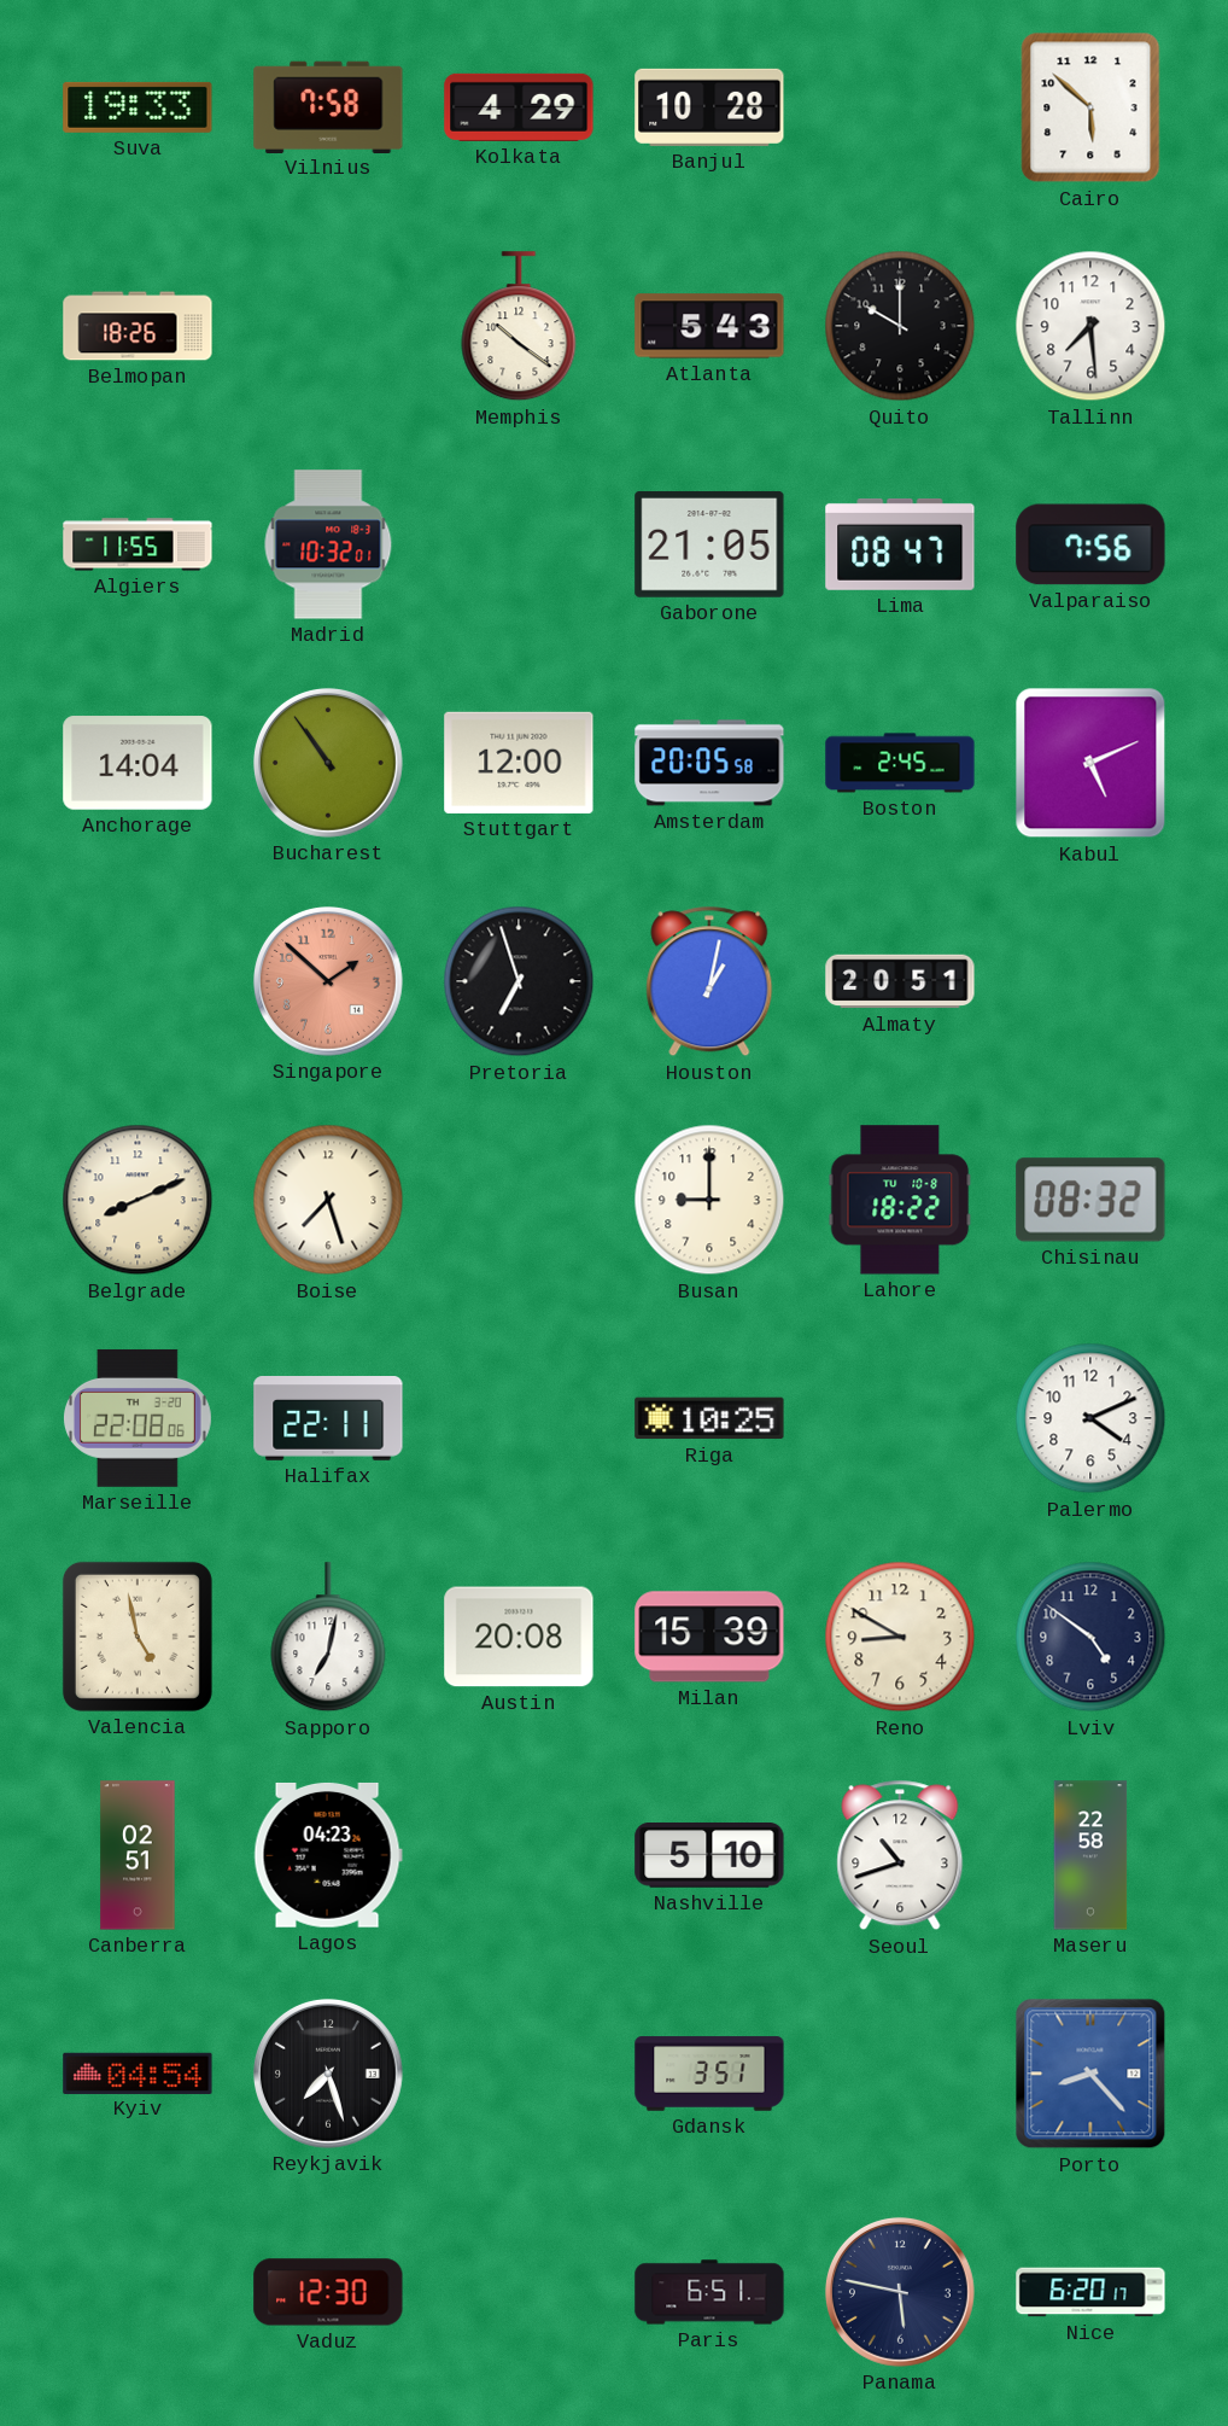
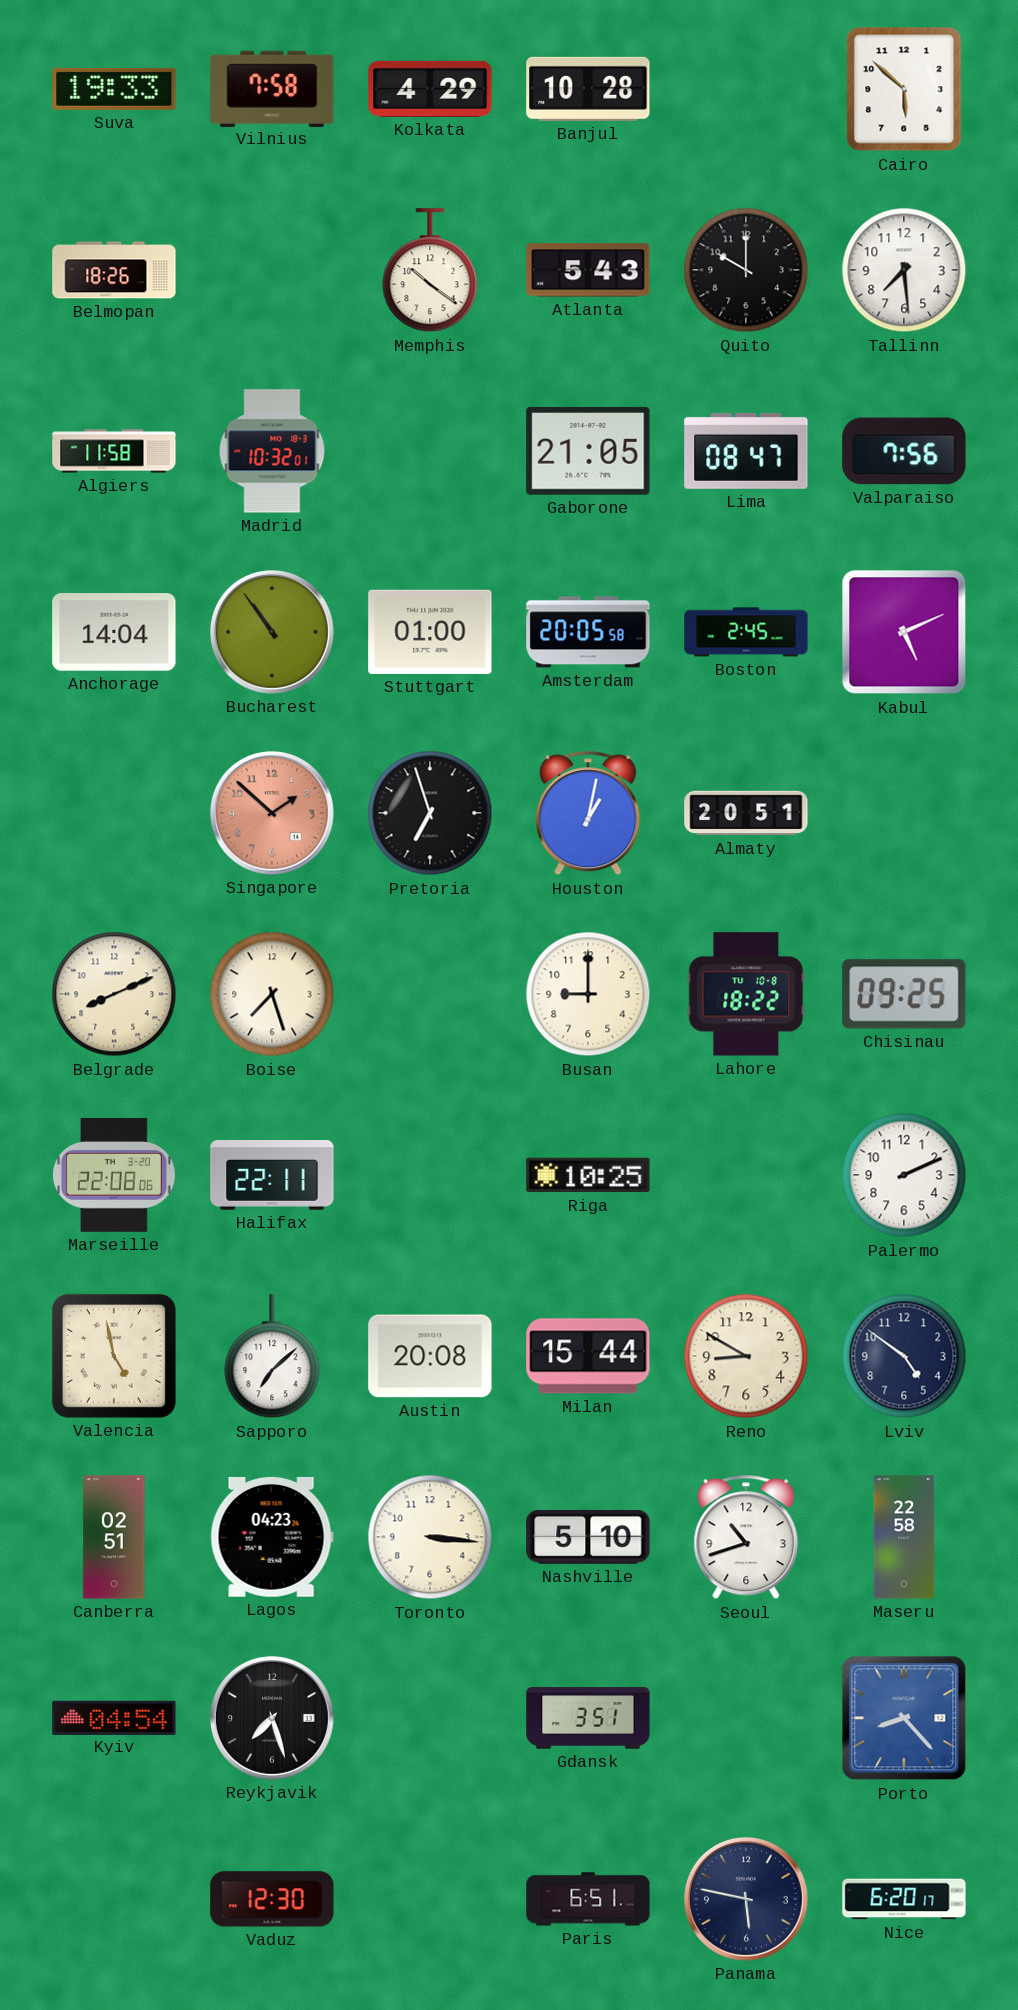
Algiers: 11:55 -> 11:58
Stuttgart: 12:00 -> 01:00
Chisinau: 08:32 -> 09:25
Palermo: 4:11 -> 2:11
Sapporo: 7:02 -> 7:08
Milan: 15:39 -> 15:44
Toronto: none -> 3:16
